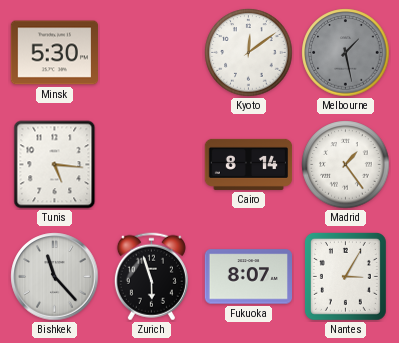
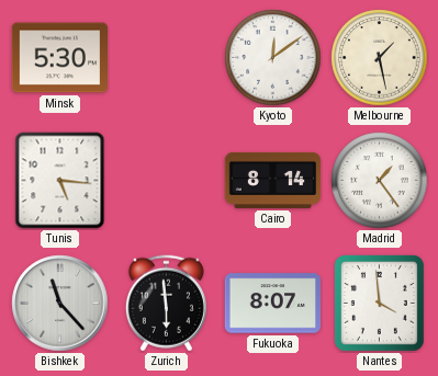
Melbourne dial: grey -> cream
Zurich: 5:57 -> 5:59
Nantes: 3:05 -> 3:59
